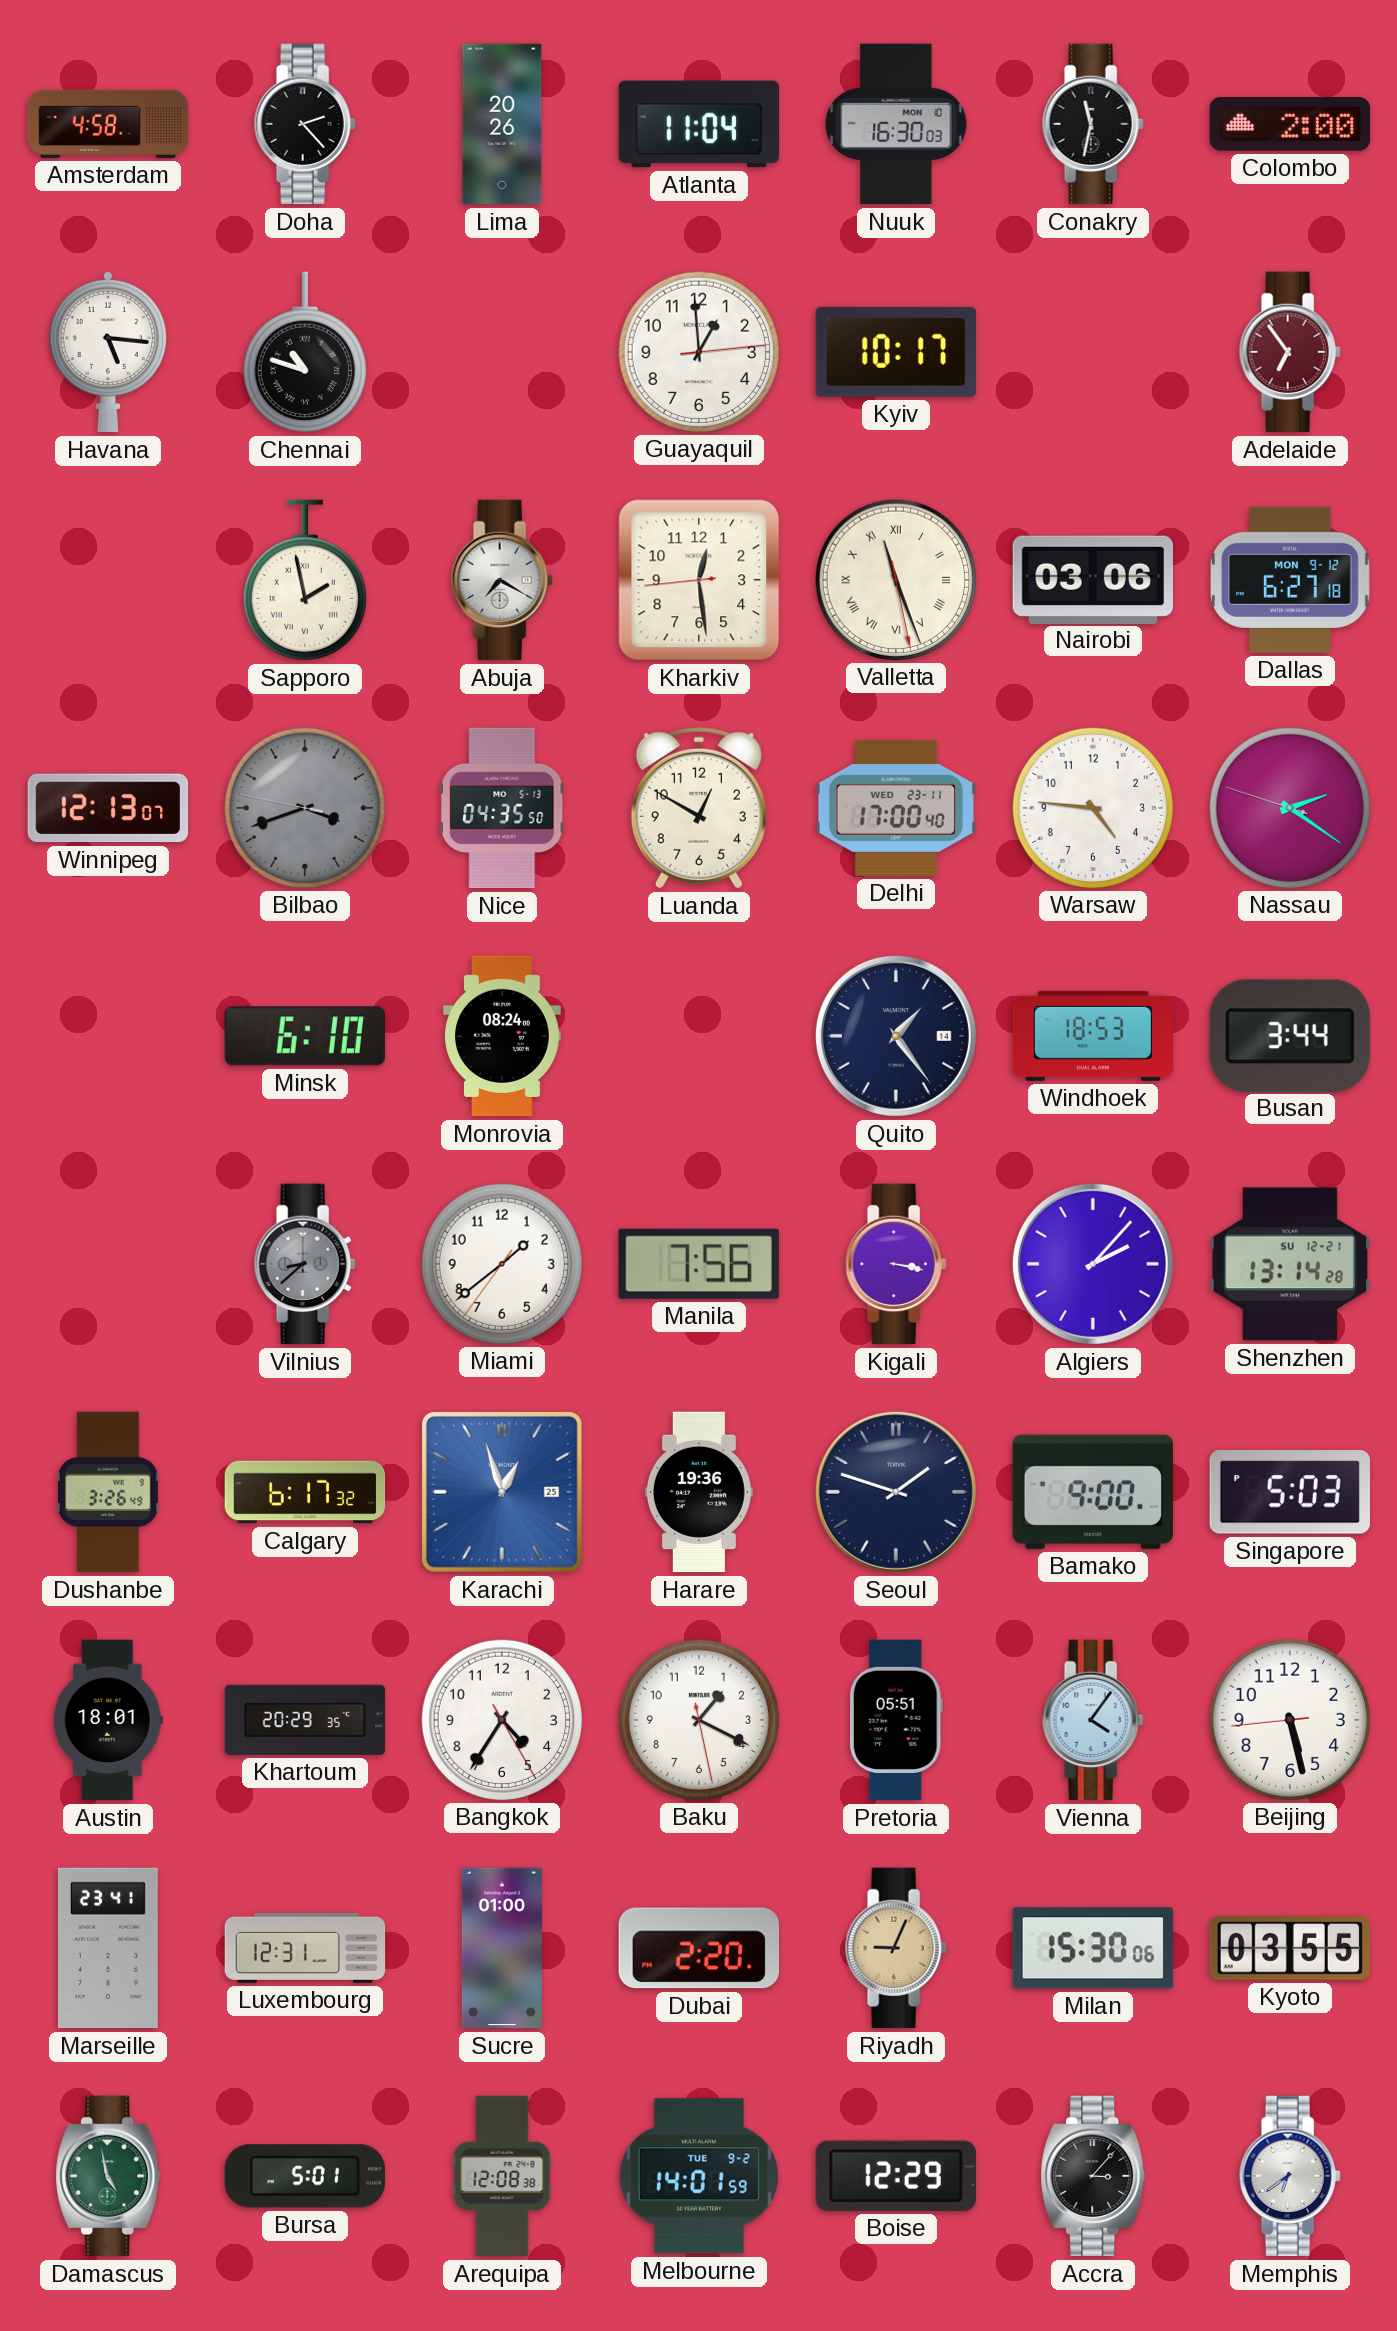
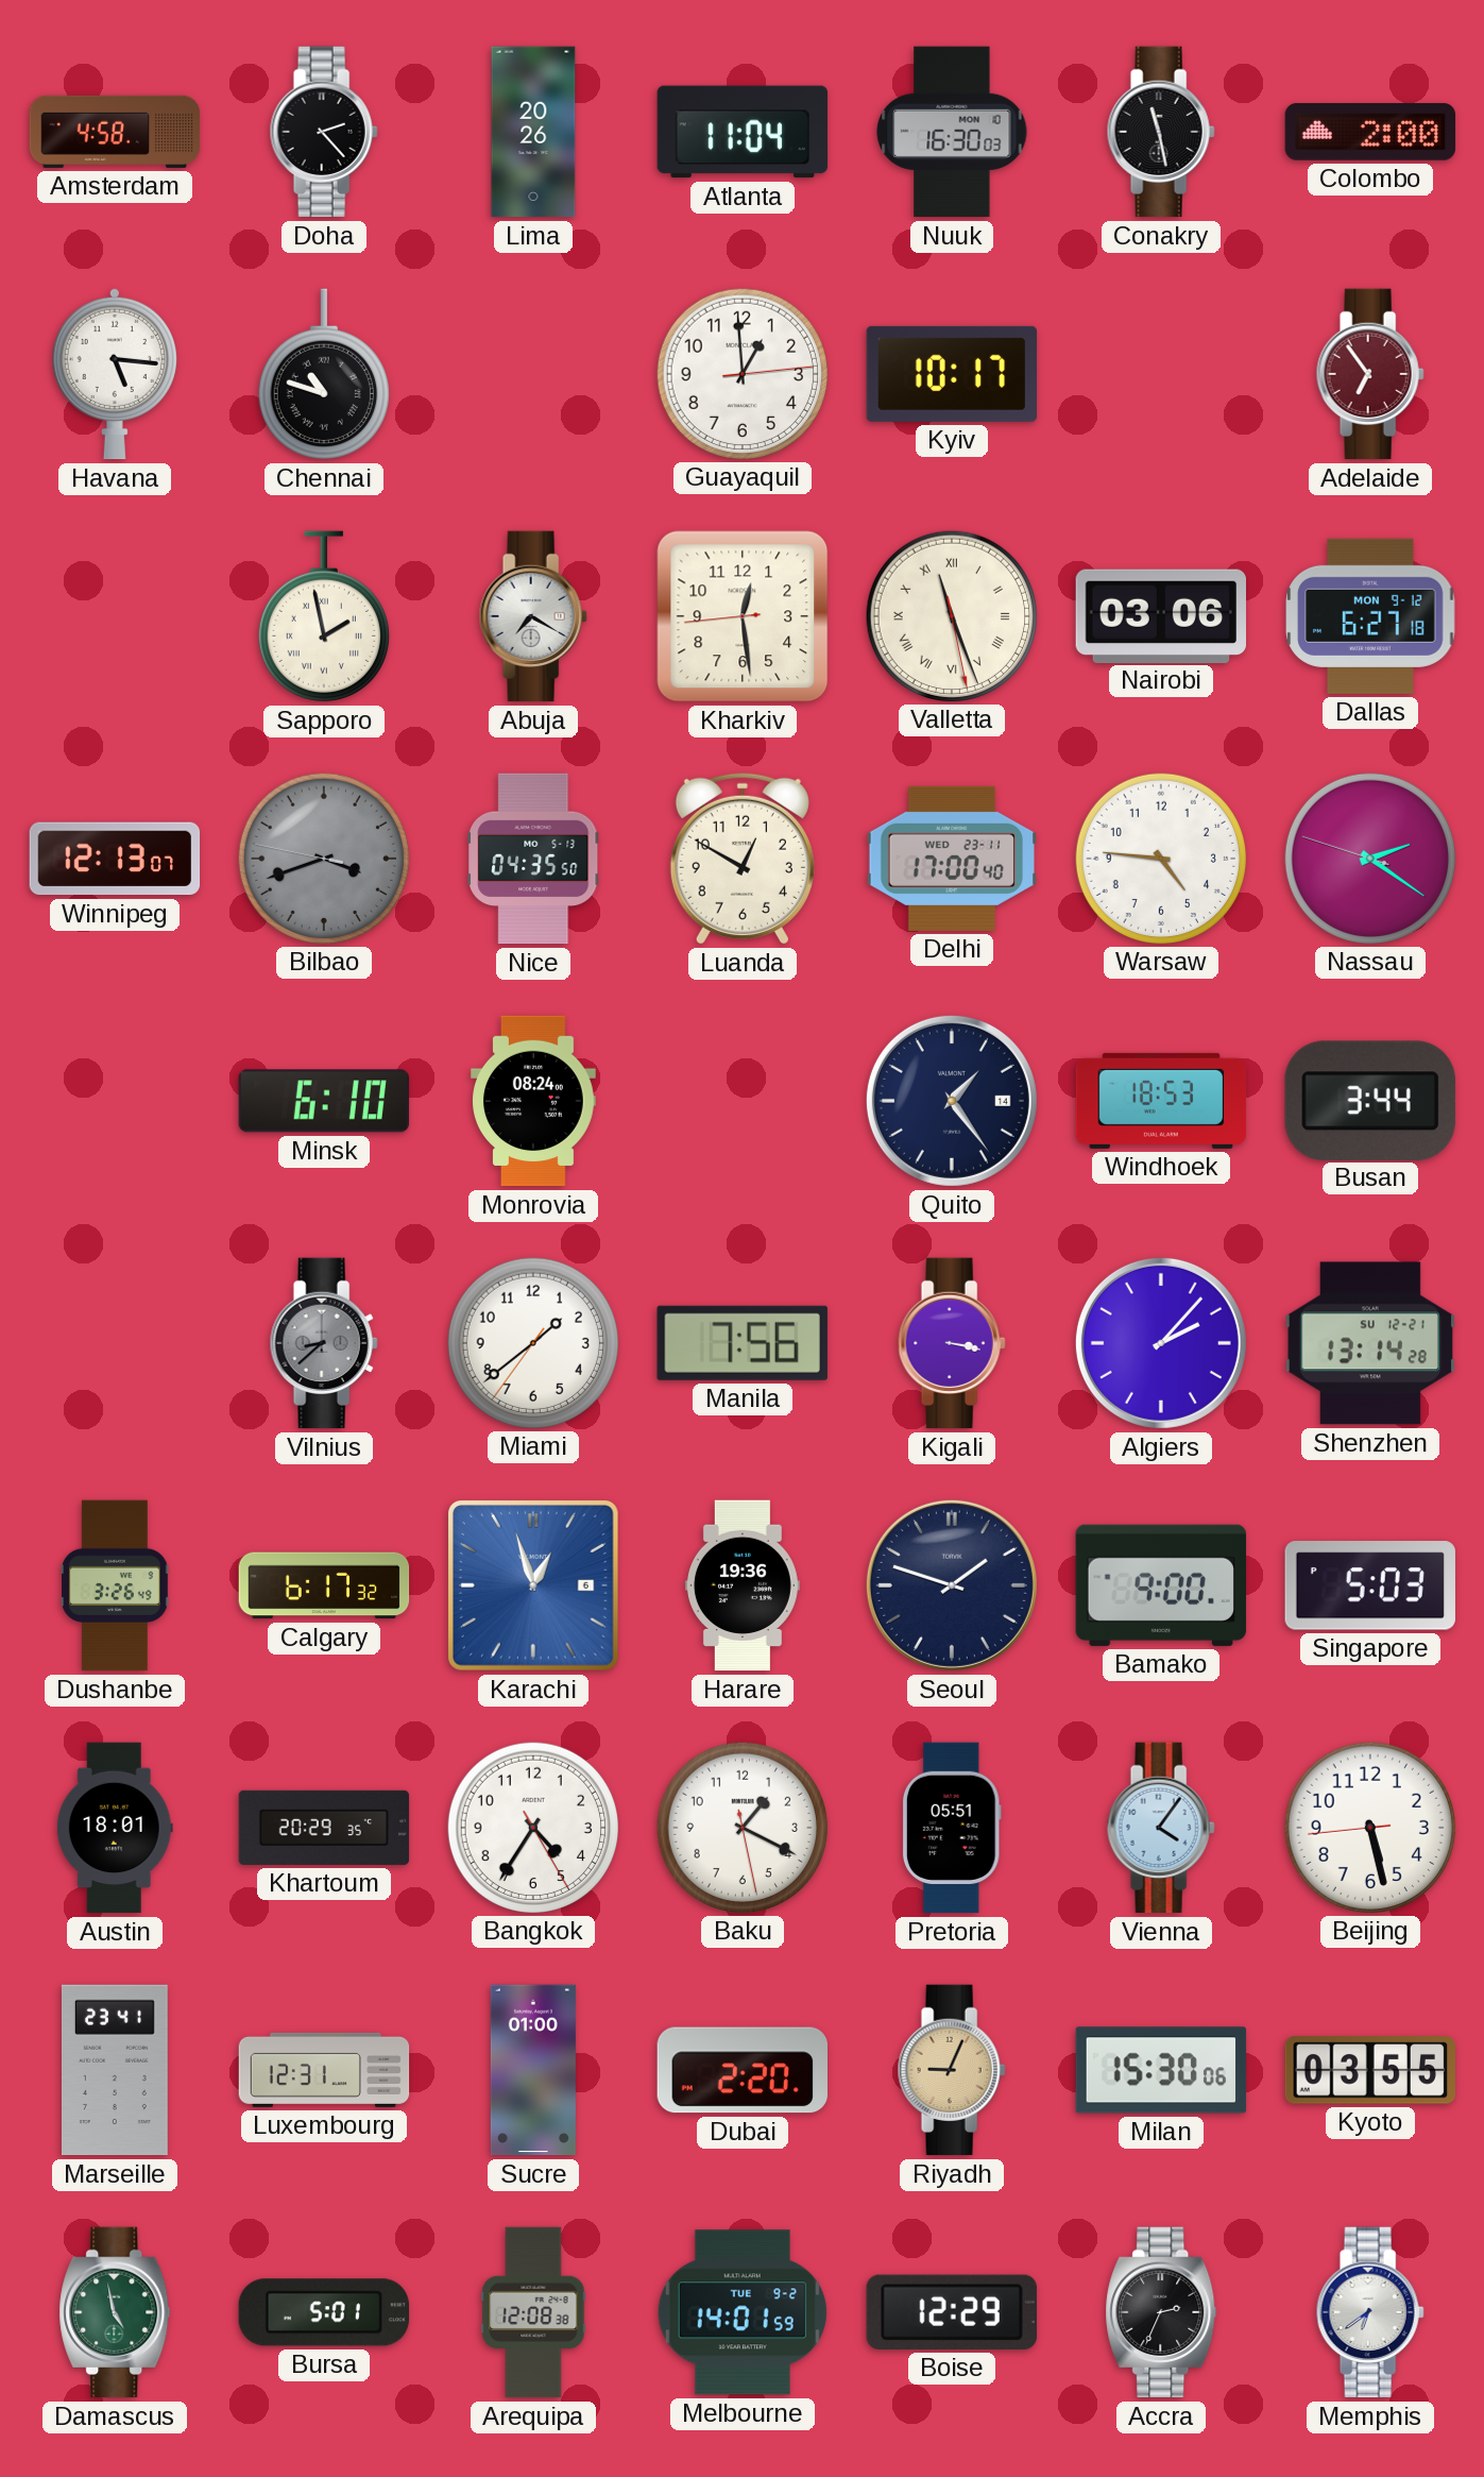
Conakry: 11:32 -> 11:28
Karachi date: 25 -> 6
Accra: 3:07 -> 2:34
